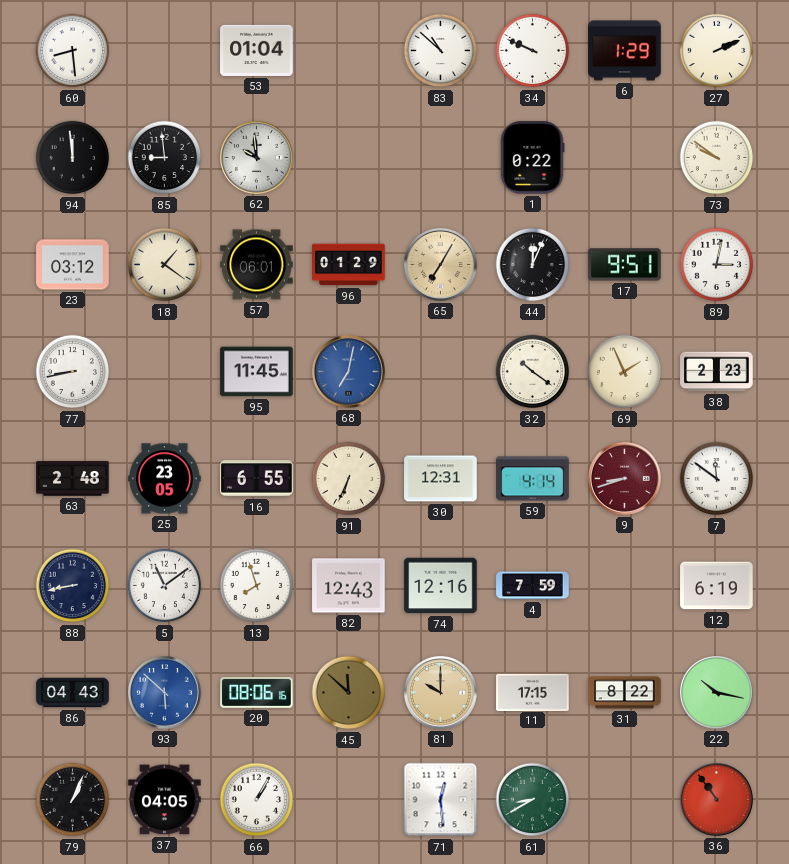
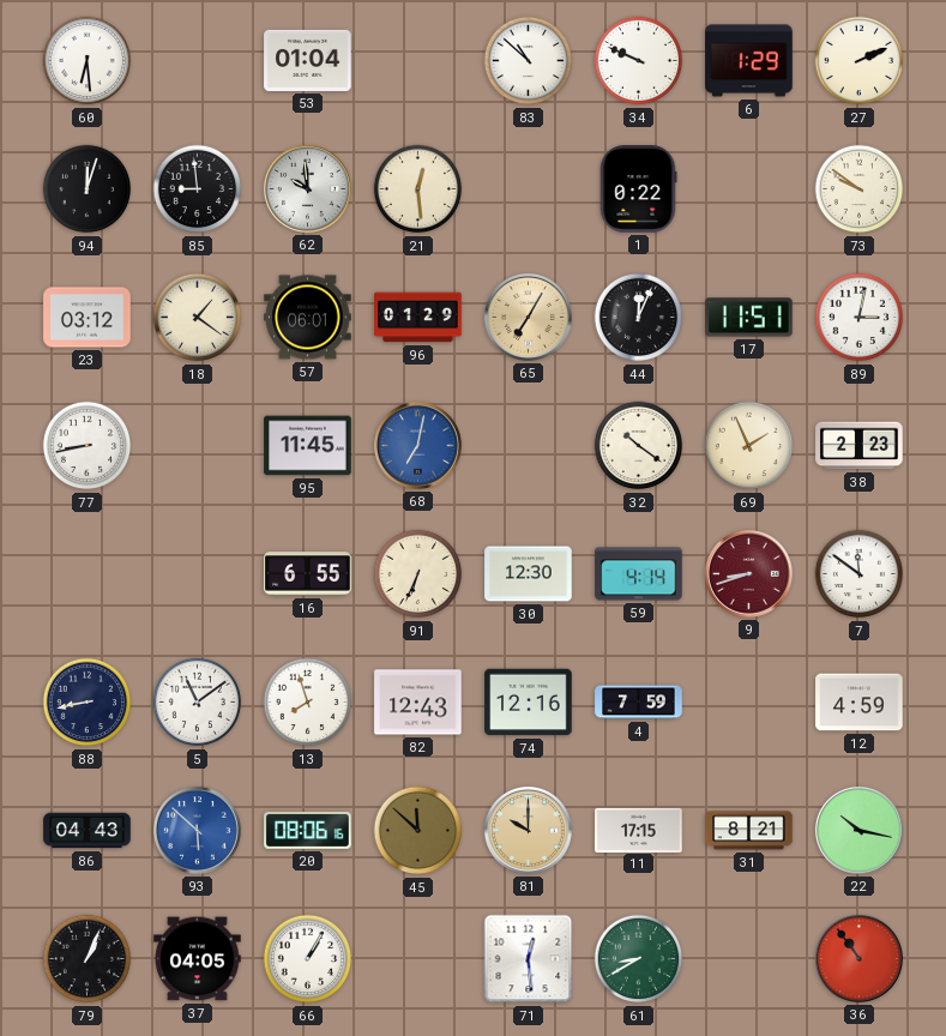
60: 8:29 -> 6:29
94: 11:59 -> 12:03
21: none -> 12:29
17: 9:51 -> 11:51
63: 2:48 -> none
25: 23:05 -> none
30: 12:31 -> 12:30
12: 6:19 -> 4:59
31: 8:22 -> 8:21
